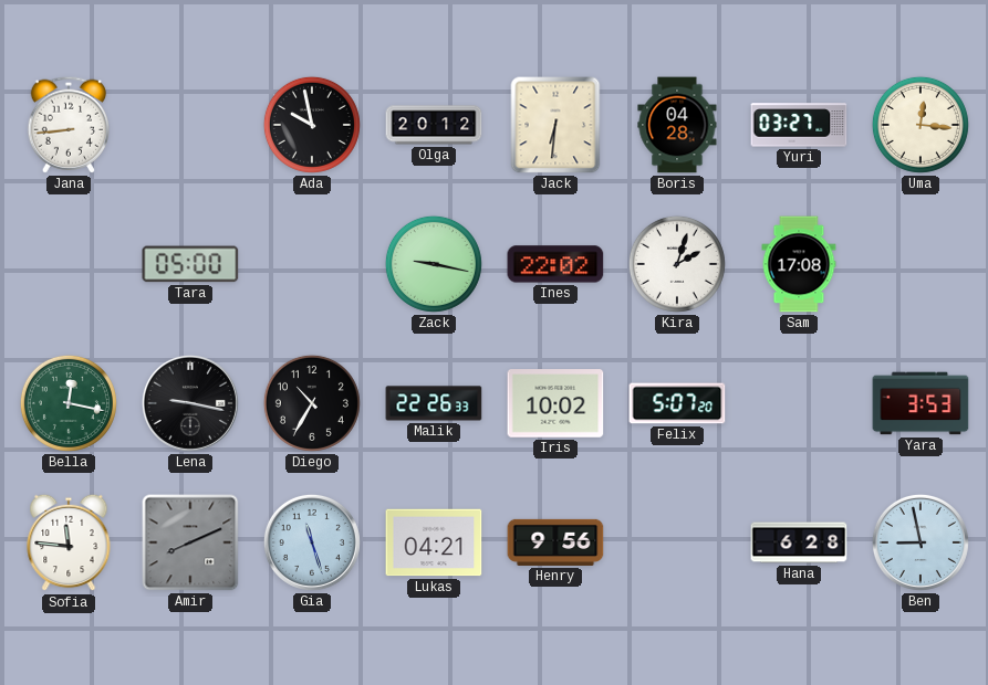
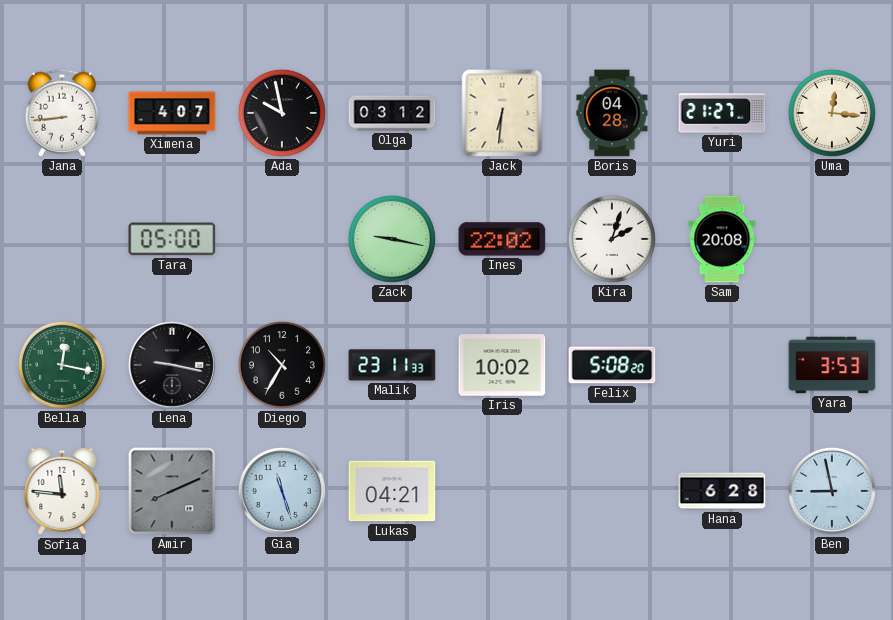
Ximena: none -> 4:07
Olga: 20:12 -> 03:12
Yuri: 03:27 -> 21:27
Sam: 17:08 -> 20:08
Malik: 22:26 -> 23:11
Felix: 5:07 -> 5:08
Henry: 9:56 -> none
